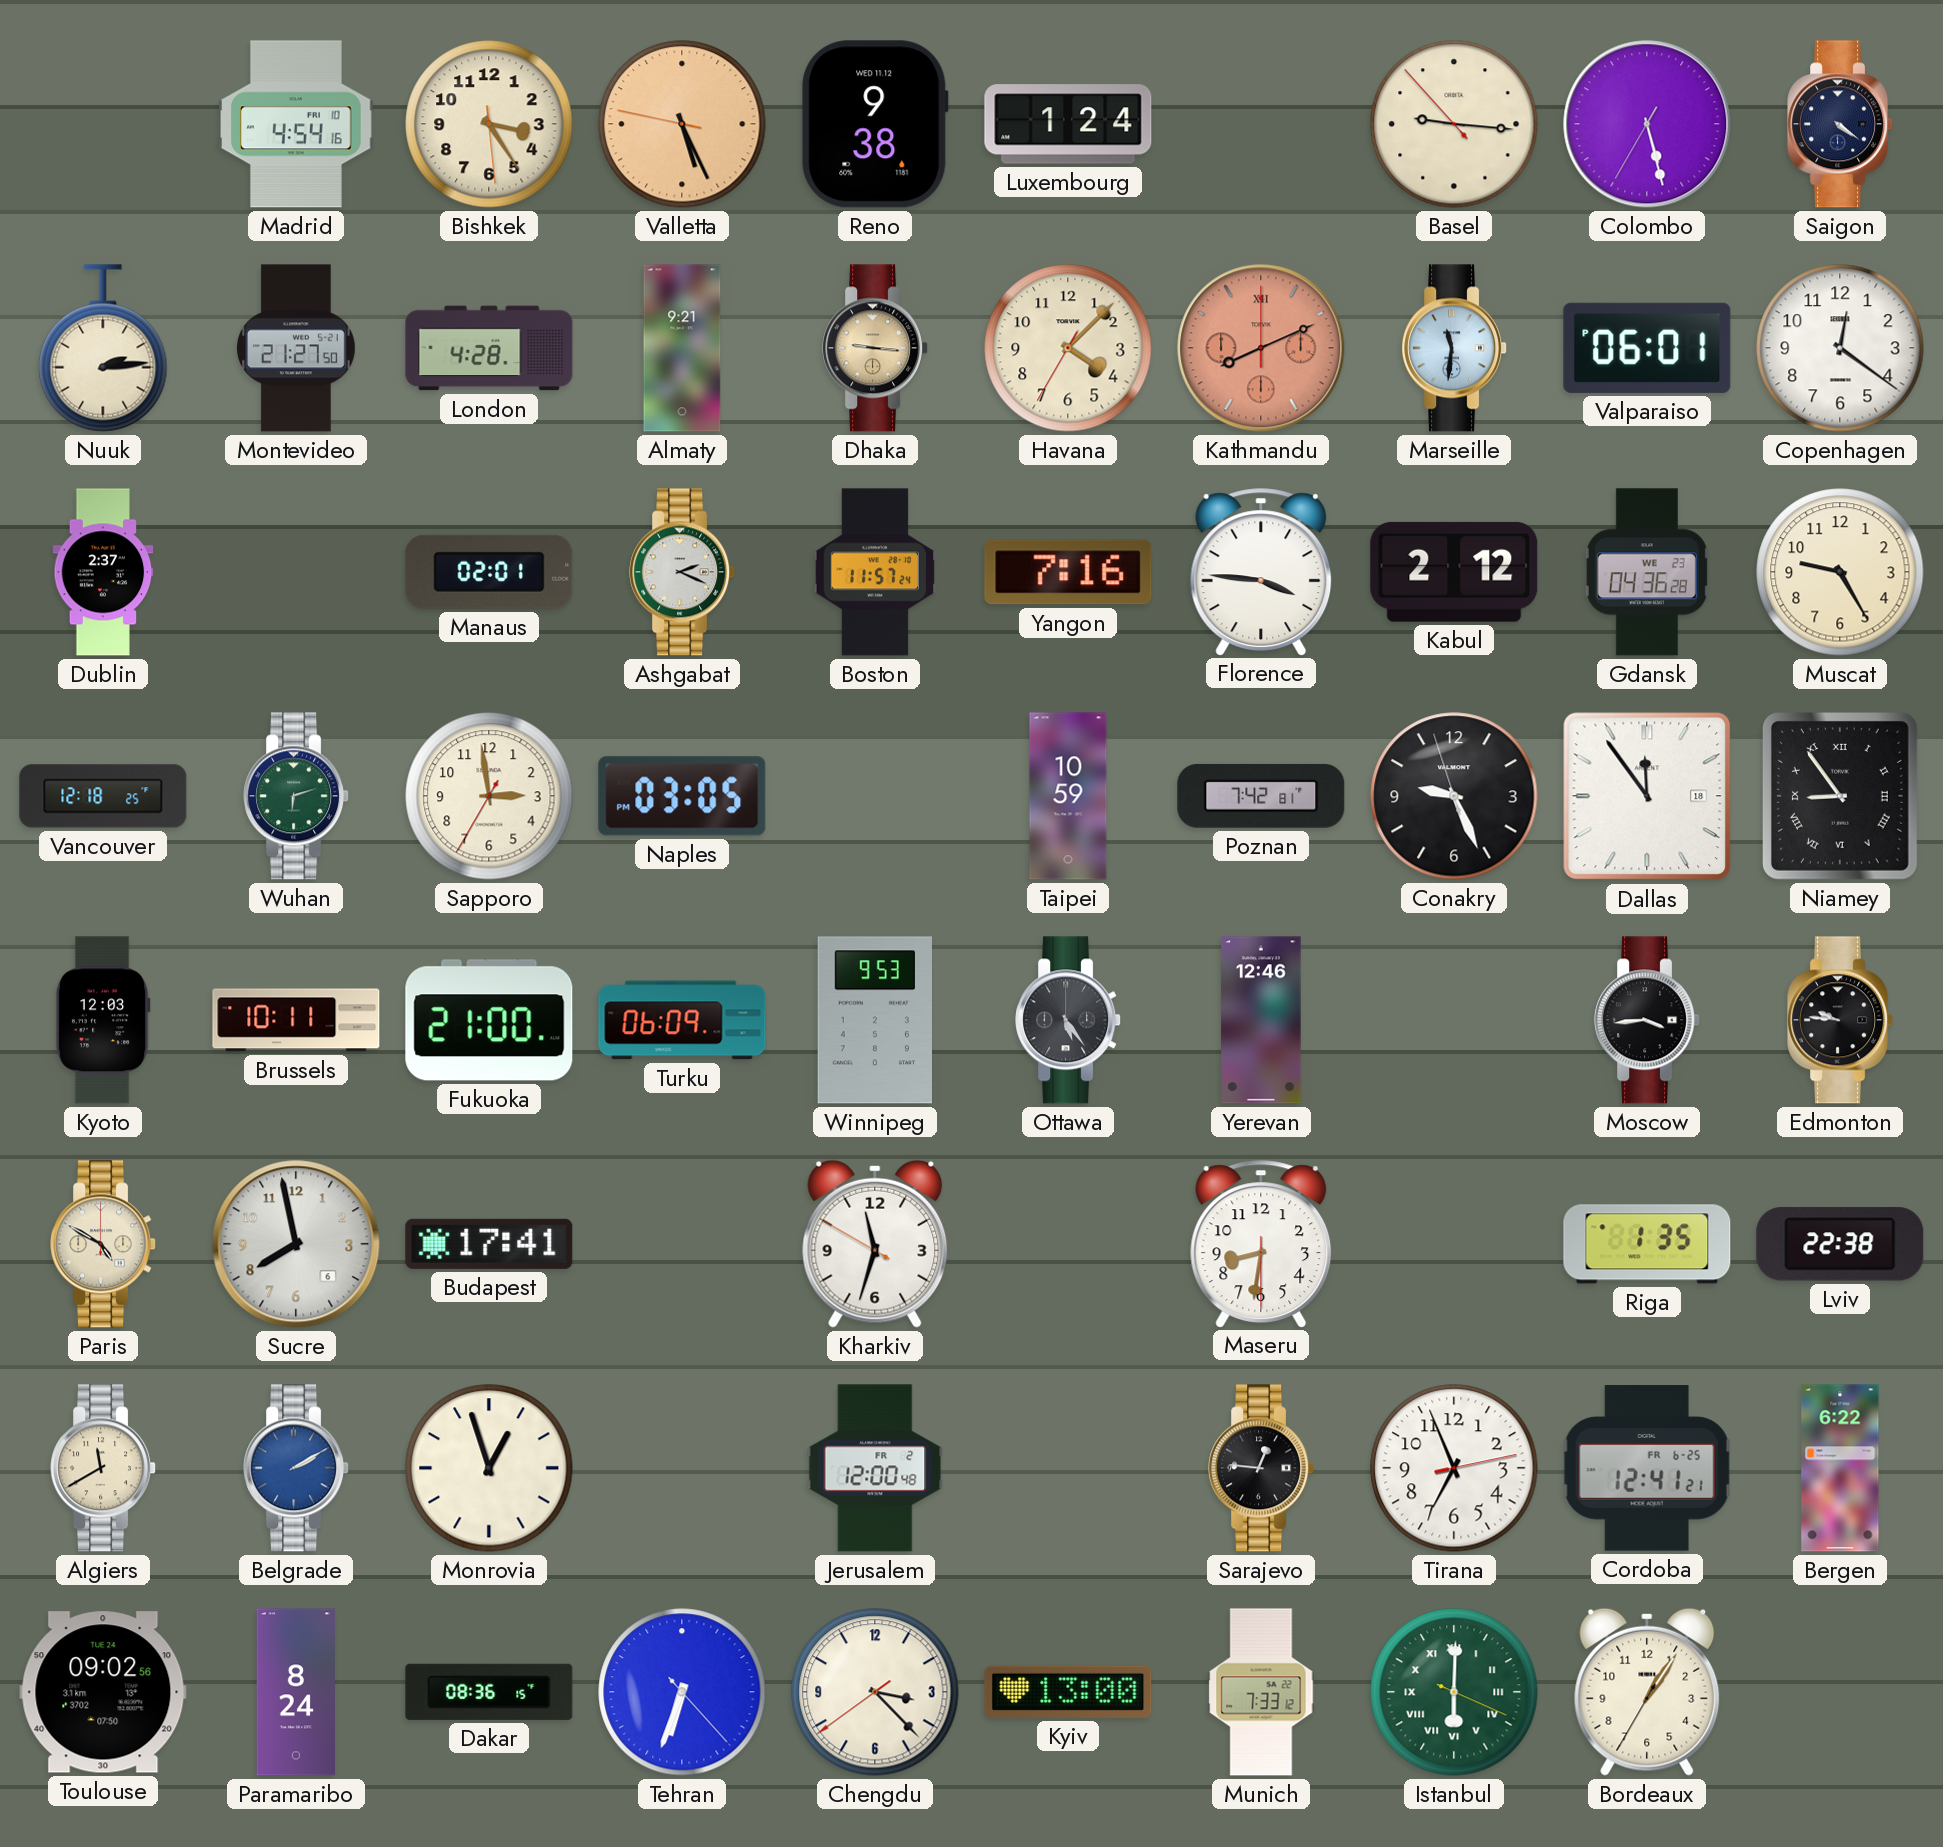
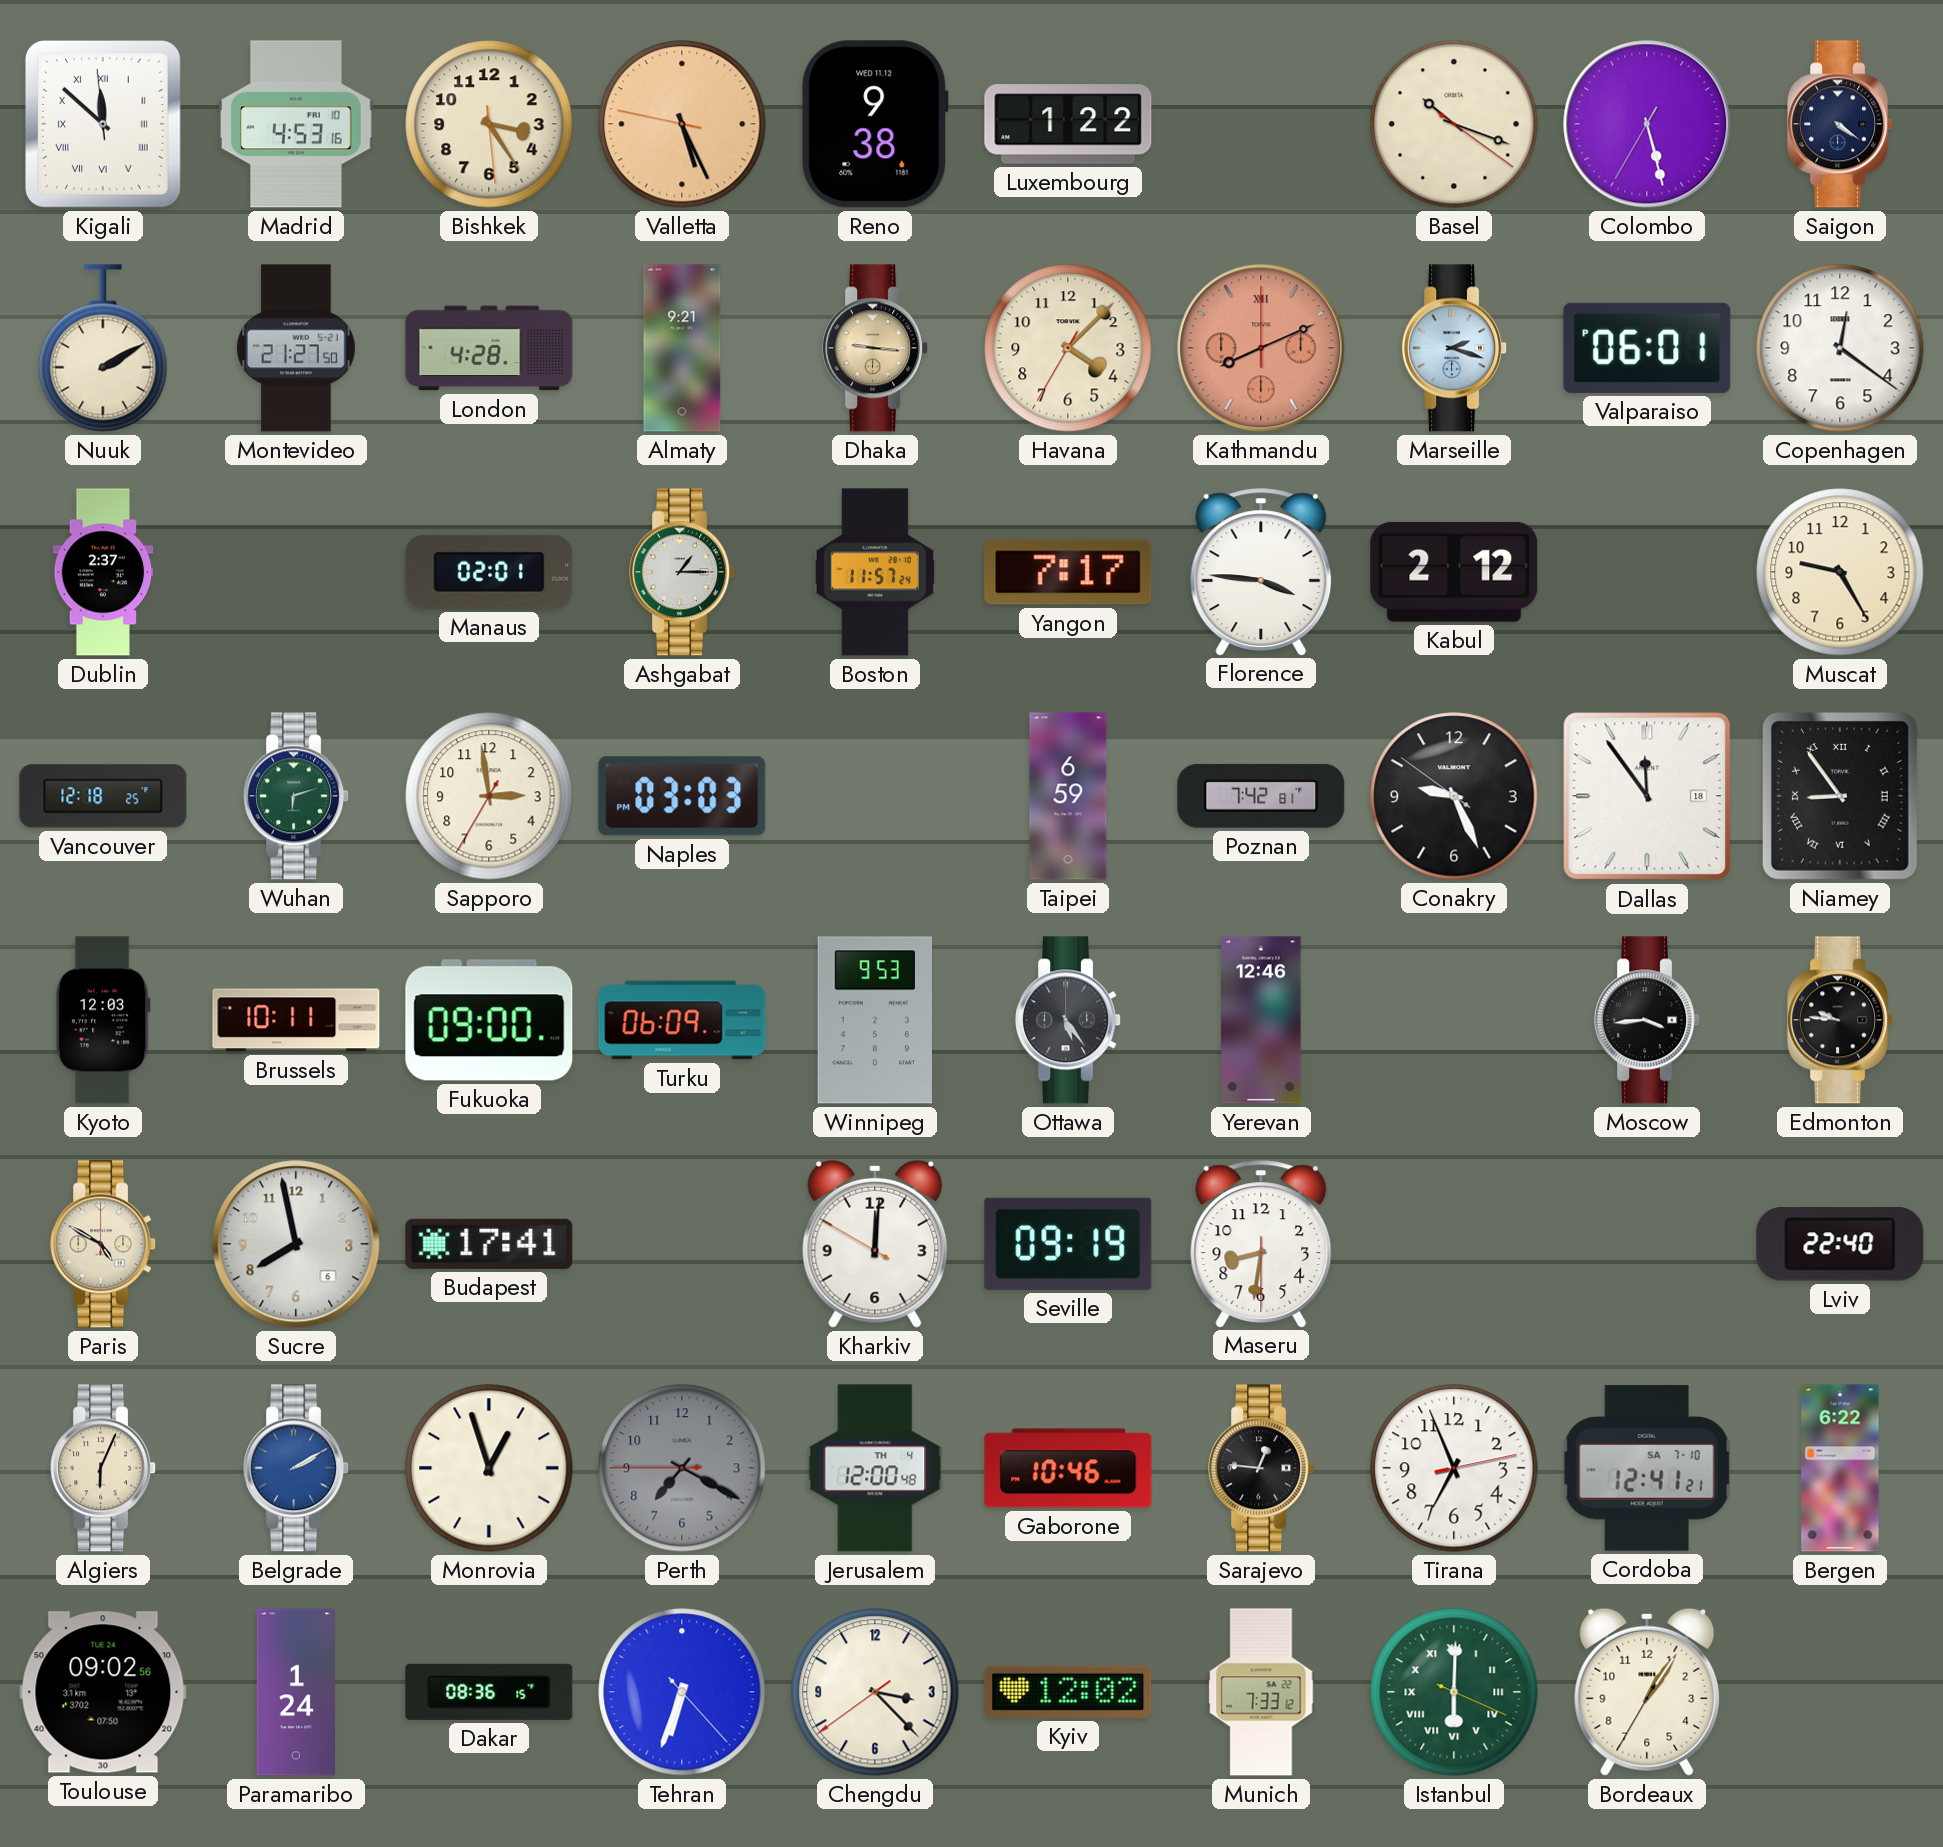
Kigali: none -> 11:51
Madrid: 4:54 -> 4:53
Luxembourg: 1:24 -> 1:22
Basel: 9:15 -> 10:18
Nuuk: 2:14 -> 2:10
Marseille: 11:31 -> 2:18
Ashgabat: 2:19 -> 1:15
Yangon: 7:16 -> 7:17
Gdansk: 04:36 -> none
Naples: 03:05 -> 03:03
Taipei: 10:59 -> 6:59
Conakry: 9:25:57 -> 9:25:51
Fukuoka: 21:00 -> 09:00
Kharkiv: 11:32 -> 12:00
Seville: none -> 09:19
Riga: 1:35 -> none
Lviv: 22:38 -> 22:40
Algiers: 11:40 -> 6:04
Perth: none -> 7:19
Jerusalem date: FR 2 -> TH 4
Gaborone: none -> 10:46
Cordoba date: FR 6-25 -> SA 7-10
Paramaribo: 8:24 -> 1:24
Kyiv: 13:00 -> 12:02
